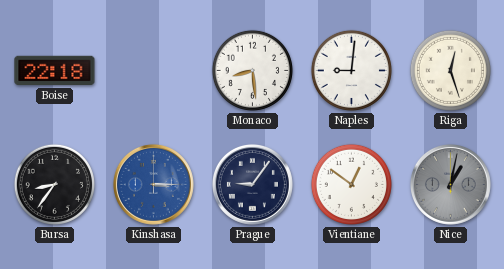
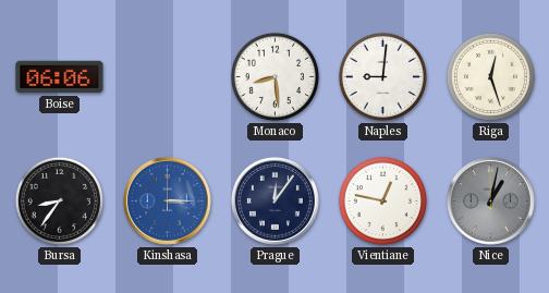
Boise: 22:18 -> 06:06
Prague: 9:06 -> 12:06
Vientiane: 12:51 -> 12:47
